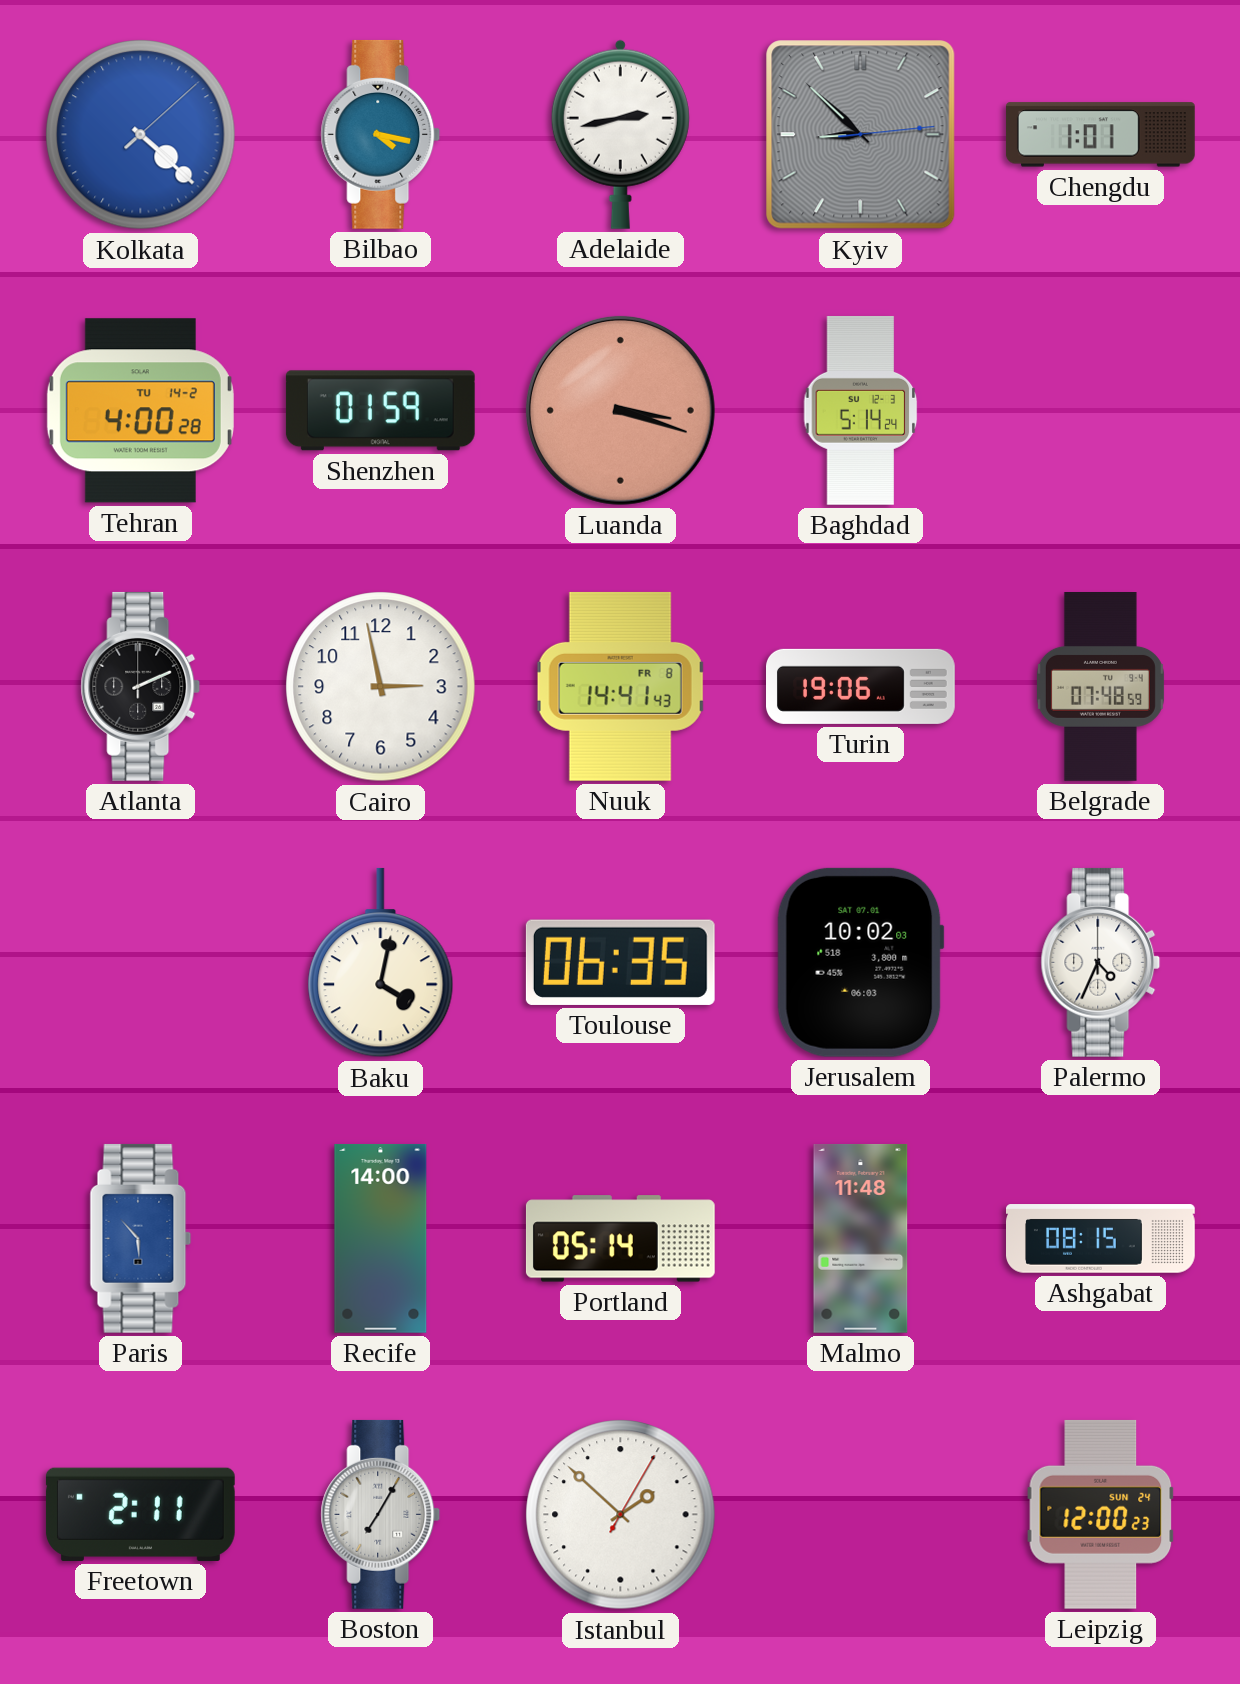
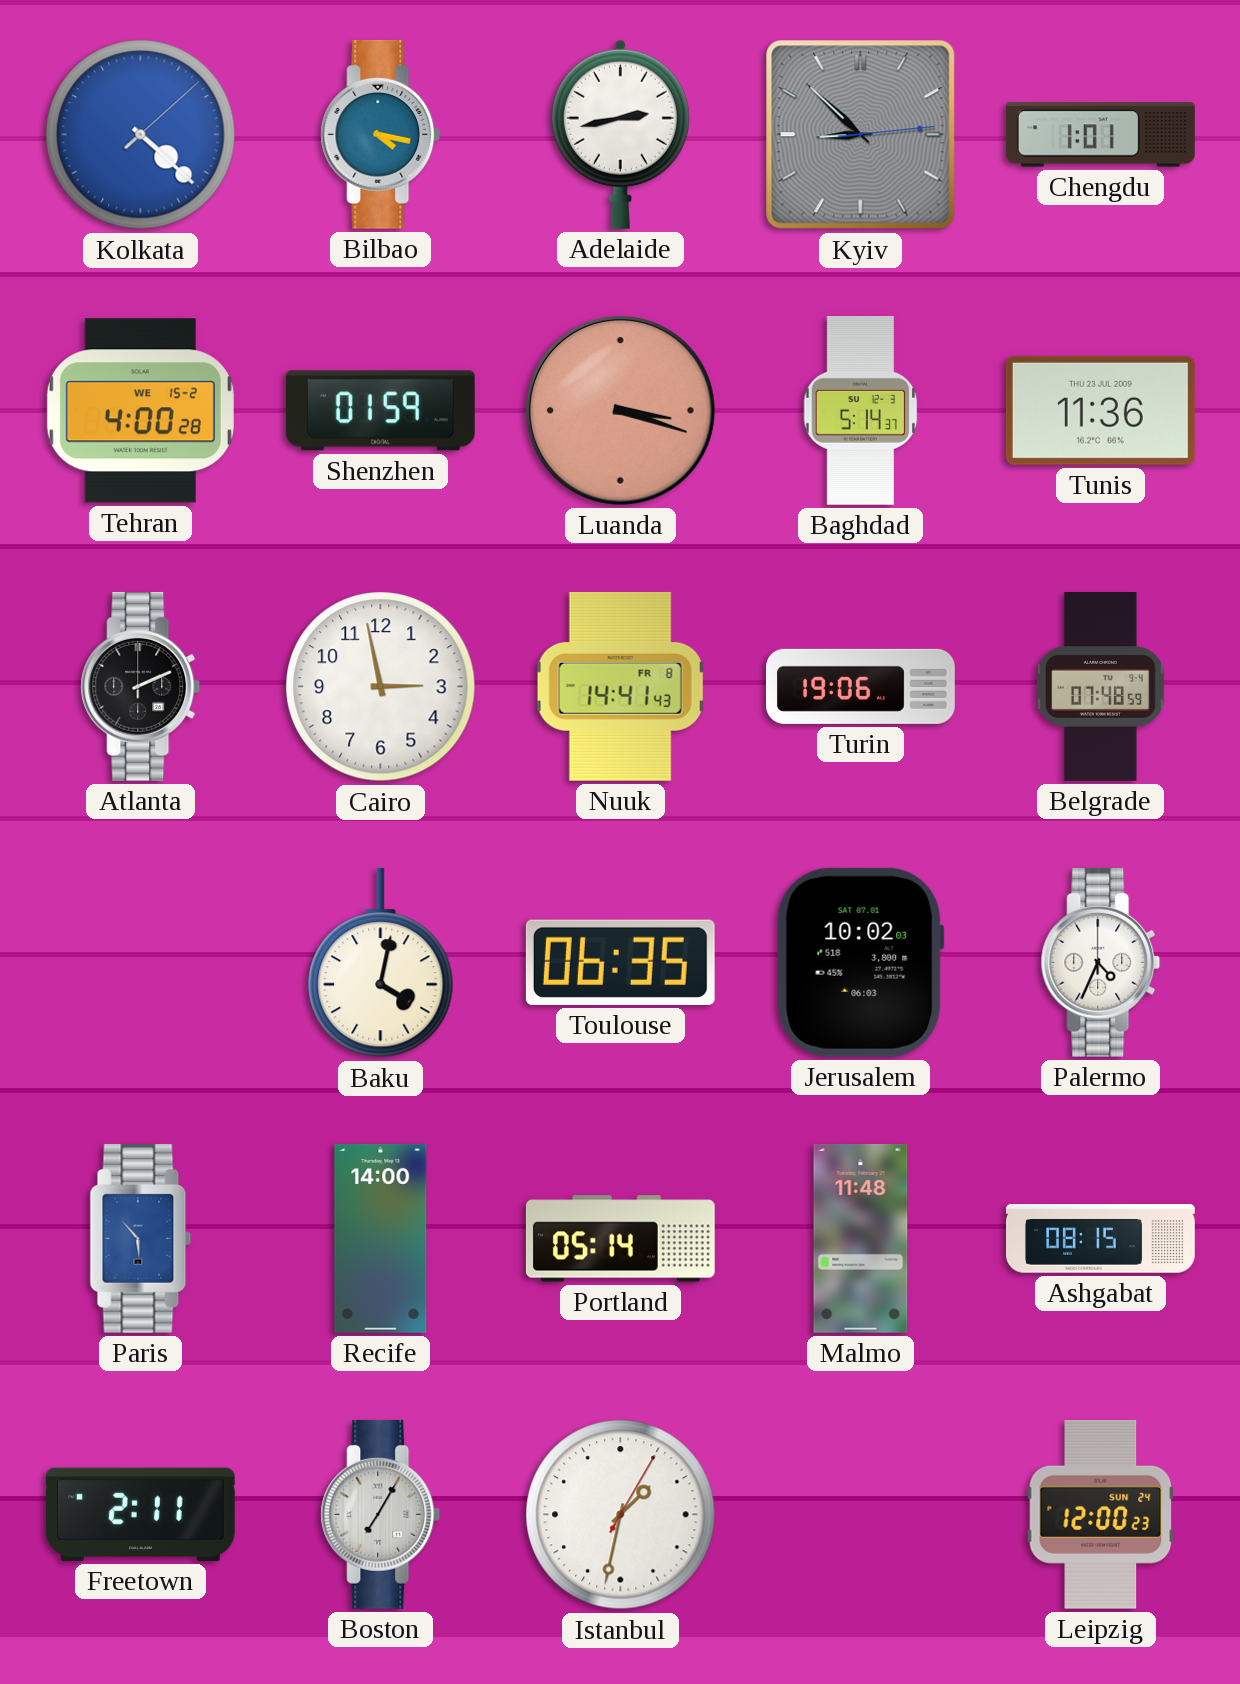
Tehran date: TU 14-2 -> WE 15-2
Baghdad: 5:14:24 -> 5:14:37
Tunis: none -> 11:36
Istanbul: 1:52 -> 1:32
